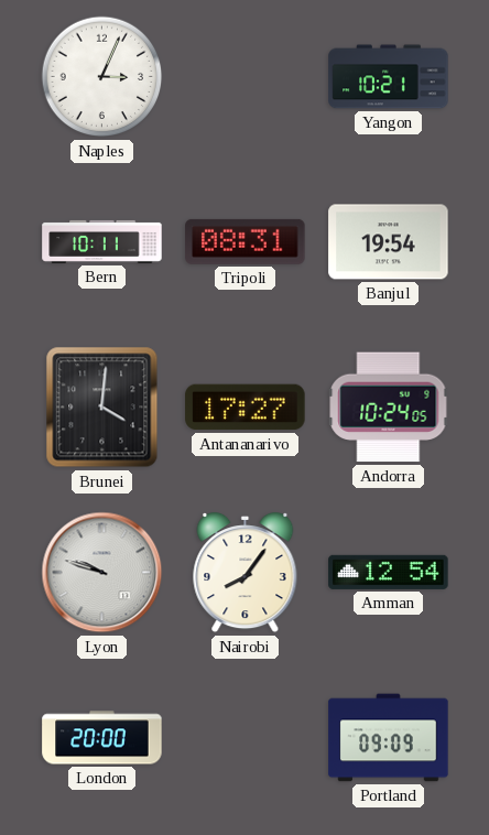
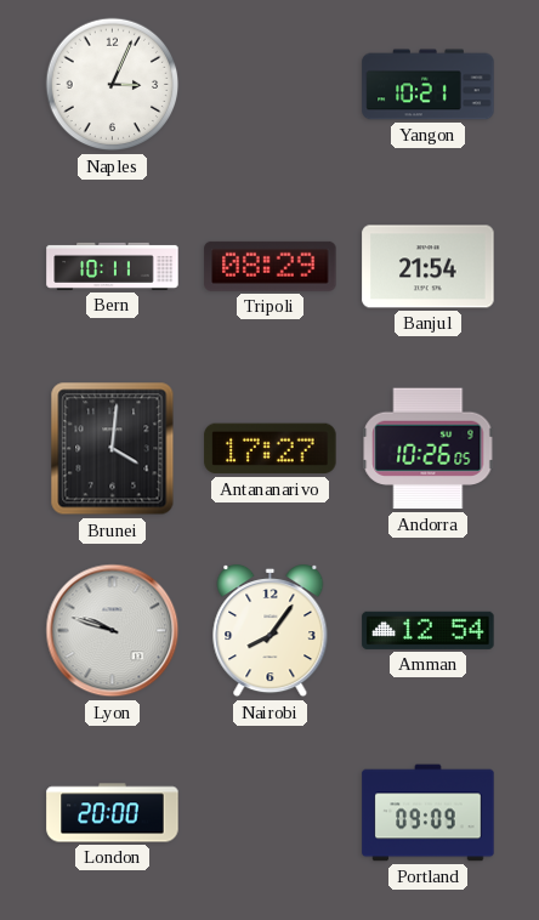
Tripoli: 08:31 -> 08:29
Banjul: 19:54 -> 21:54
Andorra: 10:24 -> 10:26
